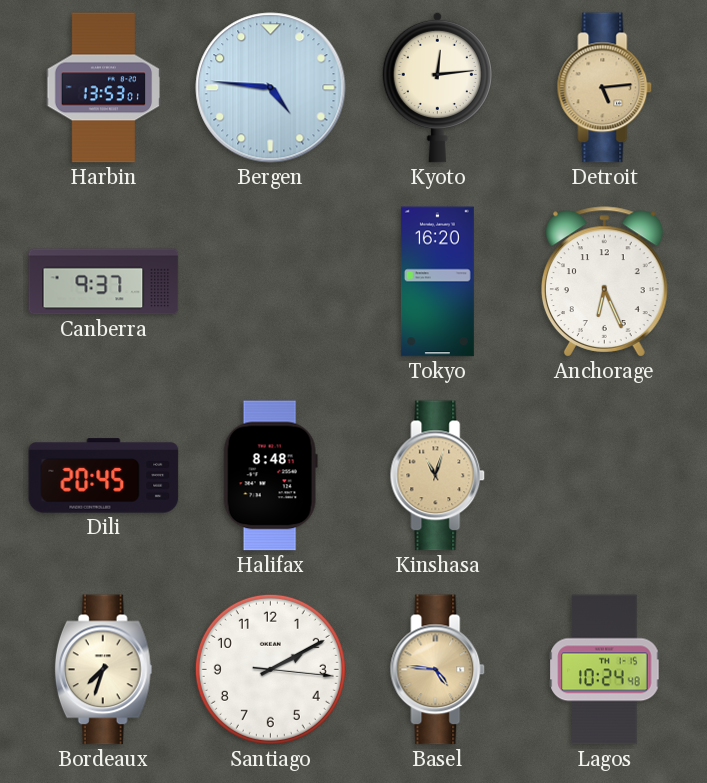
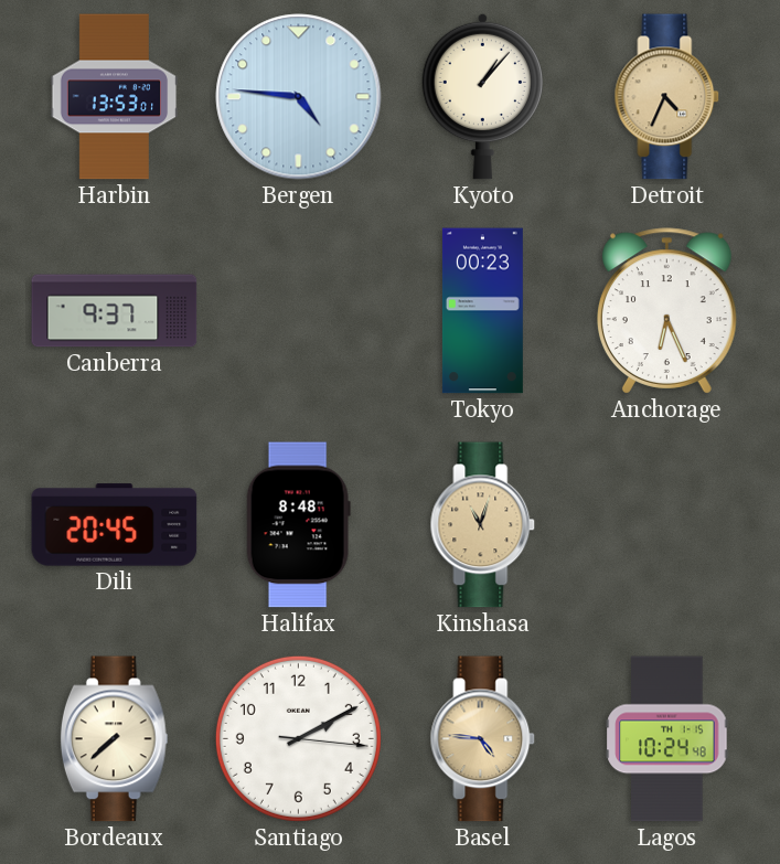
Kyoto: 12:14 -> 1:07
Detroit: 5:14 -> 4:34
Tokyo: 16:20 -> 00:23
Bordeaux: 7:33 -> 7:38
